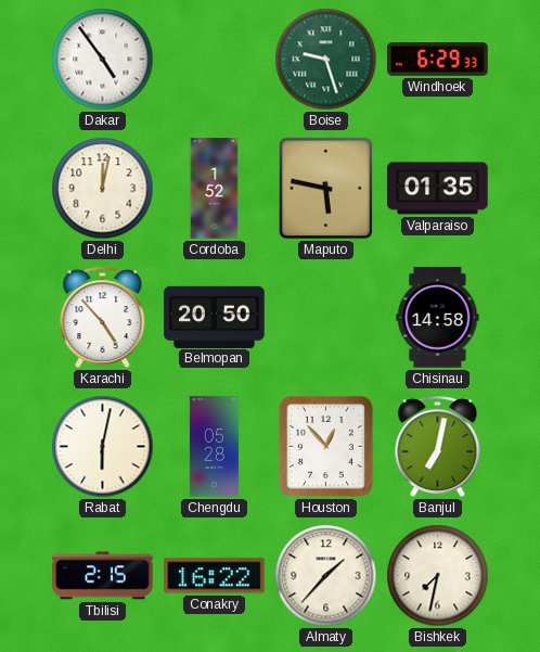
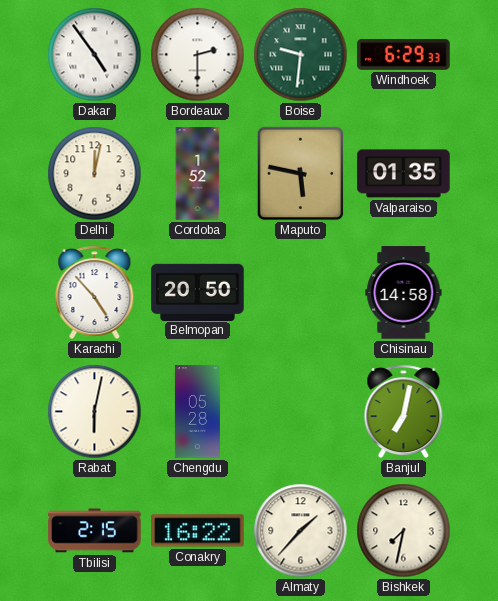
Bordeaux: none -> 2:30
Boise: 9:27 -> 9:31
Houston: 12:53 -> none
